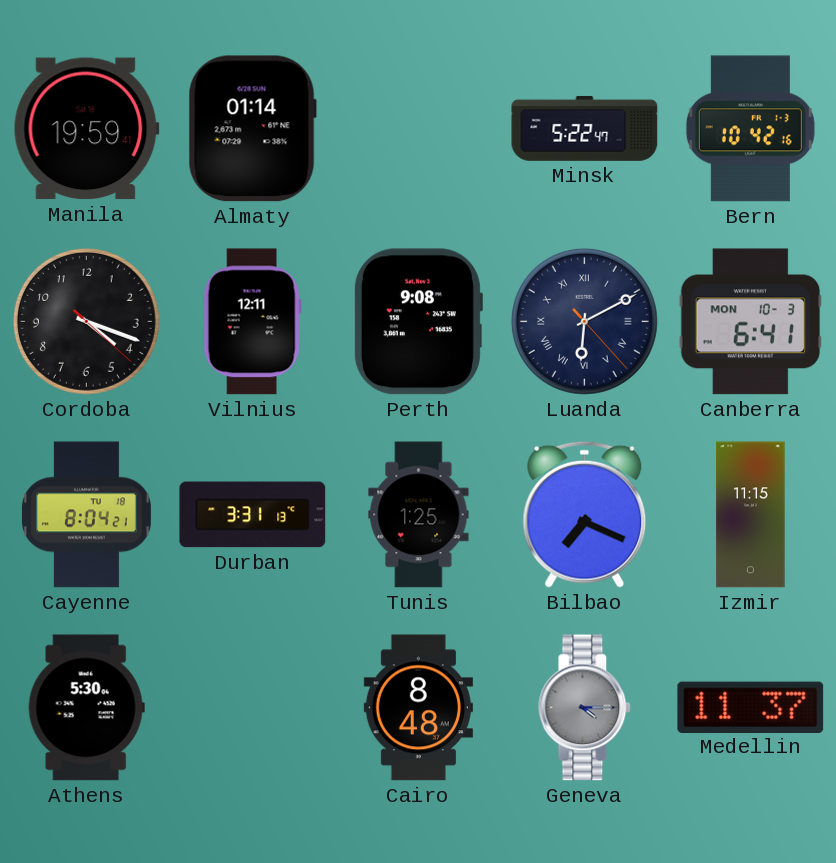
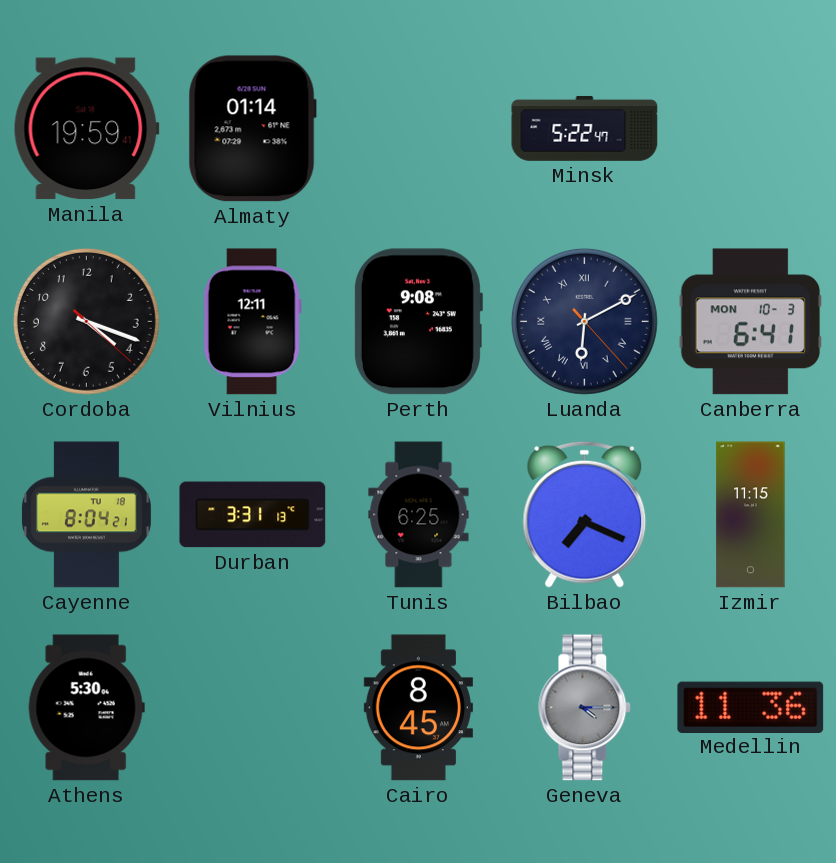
Bern: 10:42 -> none
Tunis: 1:25 -> 6:25
Cairo: 8:48 -> 8:45
Medellin: 11:37 -> 11:36
